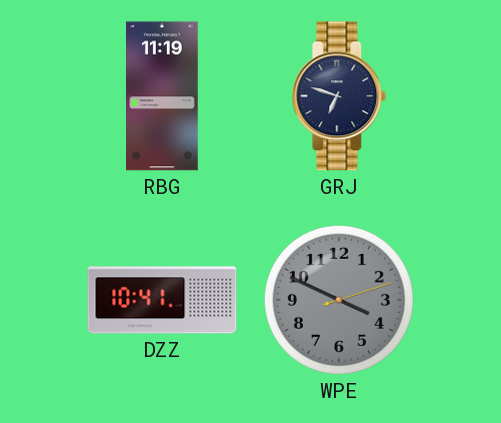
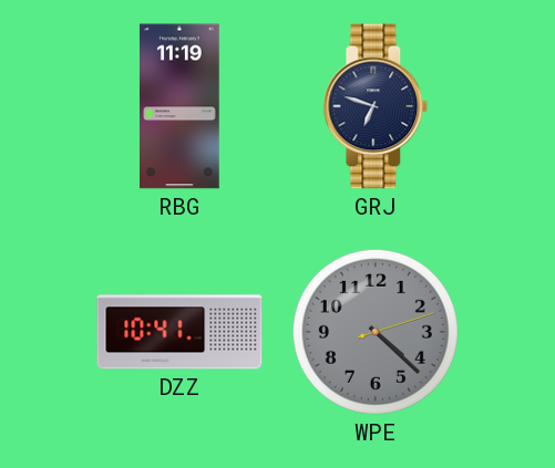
WPE: 3:49 -> 4:22
